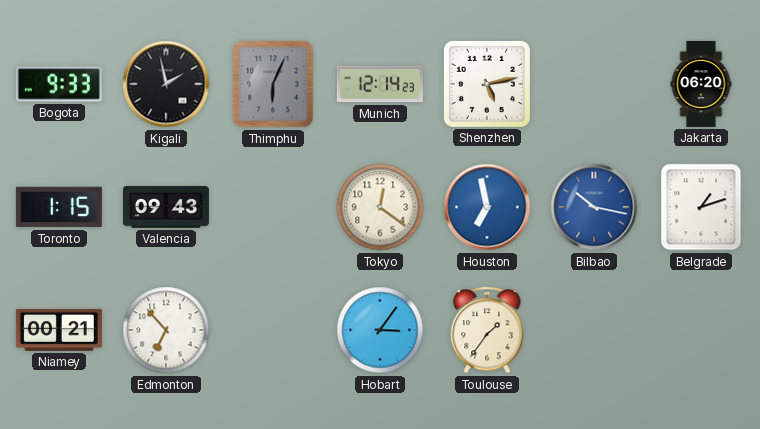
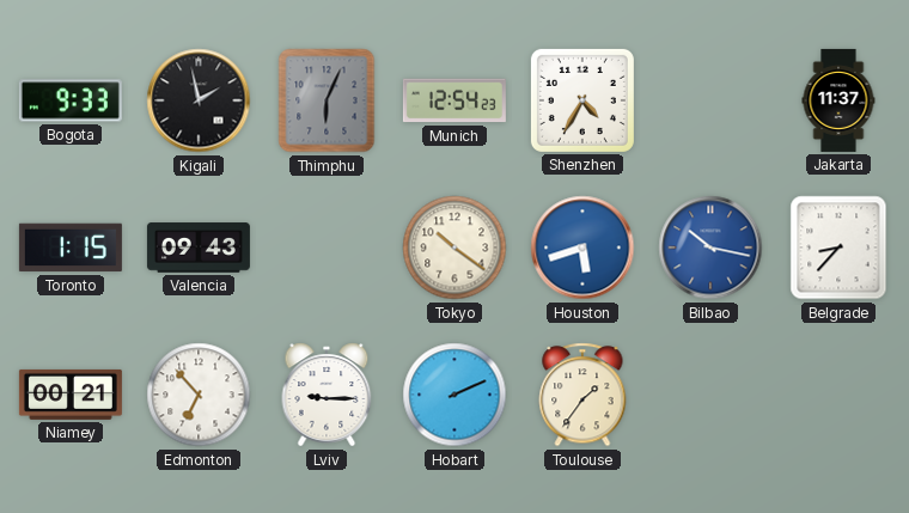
Munich: 12:14 -> 12:54
Shenzhen: 5:13 -> 4:35
Jakarta: 06:20 -> 11:37
Tokyo: 12:21 -> 10:21
Houston: 6:58 -> 5:42
Belgrade: 1:12 -> 8:37
Lviv: none -> 9:15
Hobart: 3:06 -> 2:11
